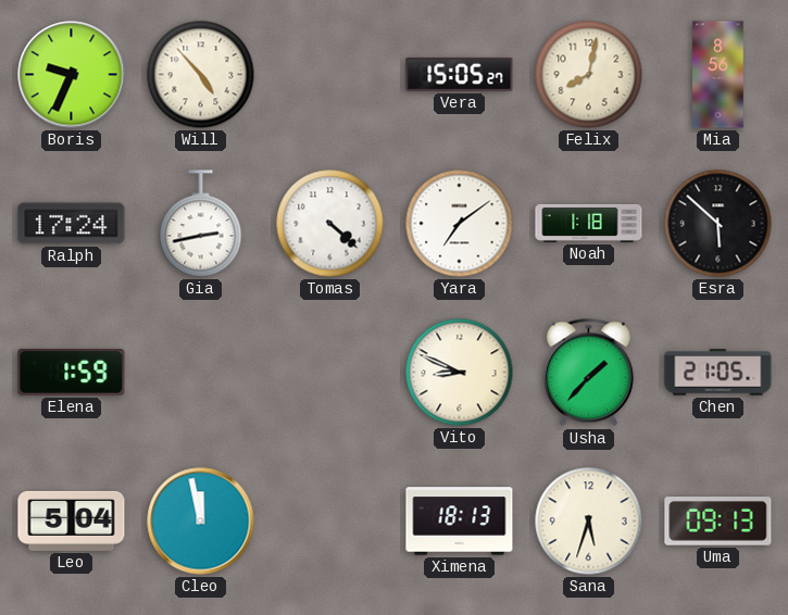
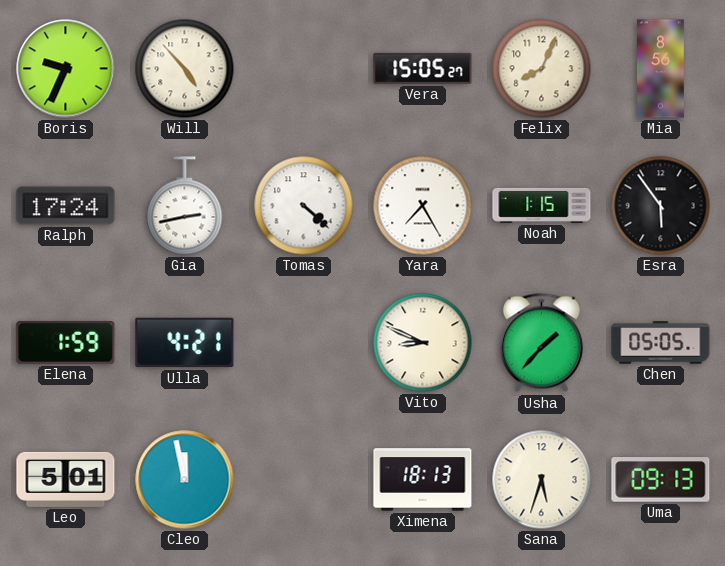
Felix: 8:02 -> 8:04
Yara: 7:09 -> 7:25
Noah: 1:18 -> 1:15
Esra: 5:52 -> 5:54
Ulla: none -> 4:21
Chen: 21:05 -> 05:05
Leo: 5:04 -> 5:01
